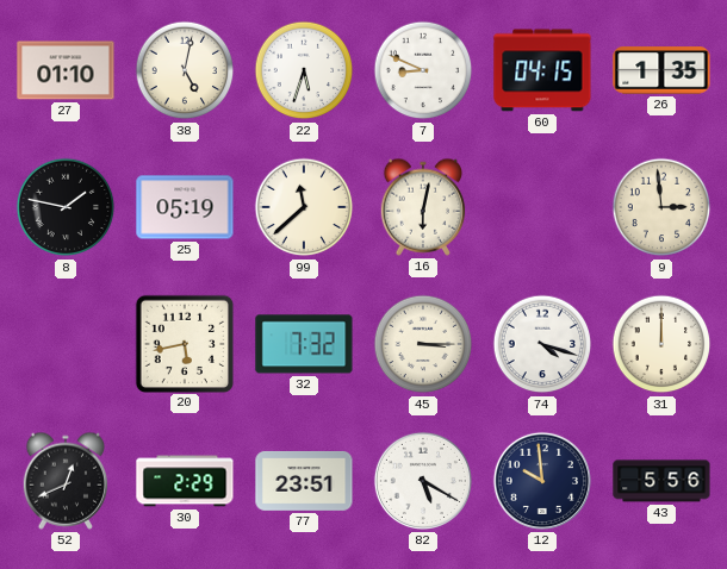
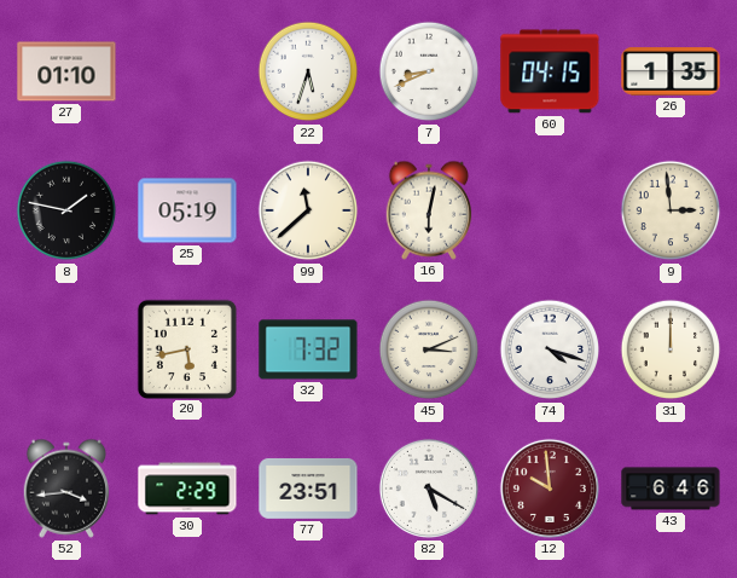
38: 5:02 -> none
7: 8:49 -> 8:41
45: 3:15 -> 3:11
52: 12:41 -> 3:44
12 dial: navy -> burgundy
43: 5:56 -> 6:46
